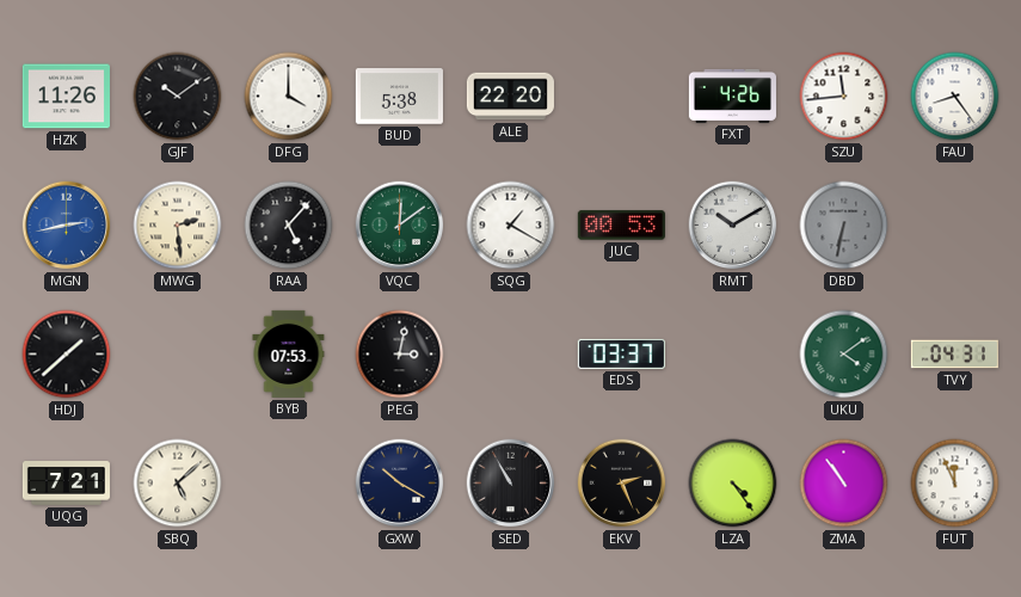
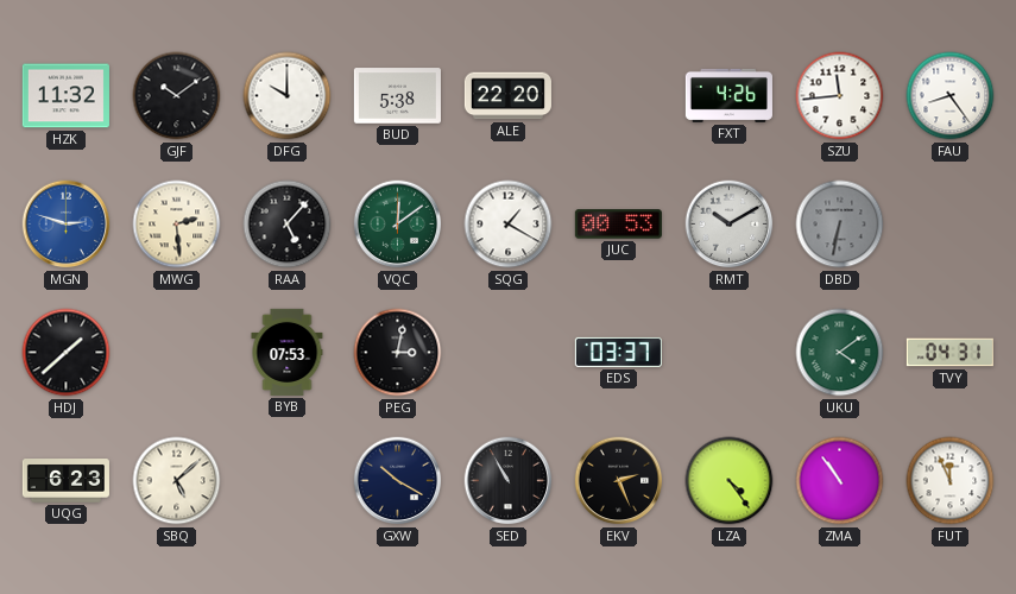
HZK: 11:26 -> 11:32
DFG: 4:00 -> 10:00
MGN: 2:43 -> 2:48
UQG: 7:21 -> 6:23
